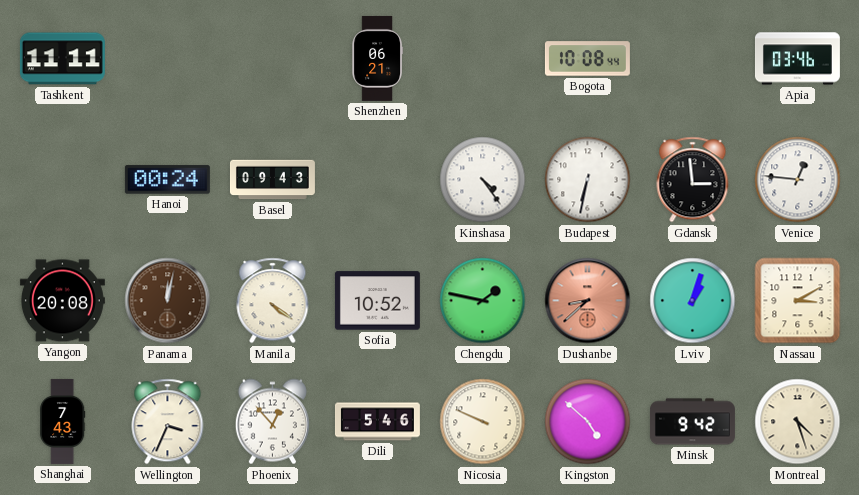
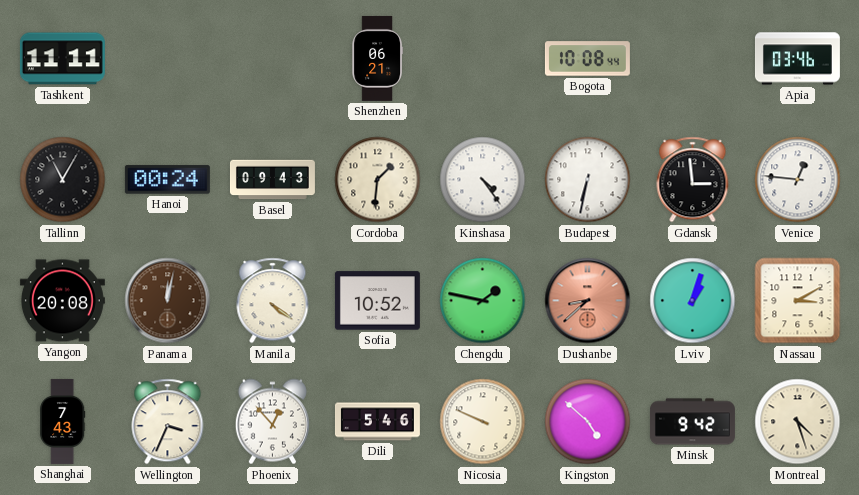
Tallinn: none -> 11:05
Cordoba: none -> 1:31
